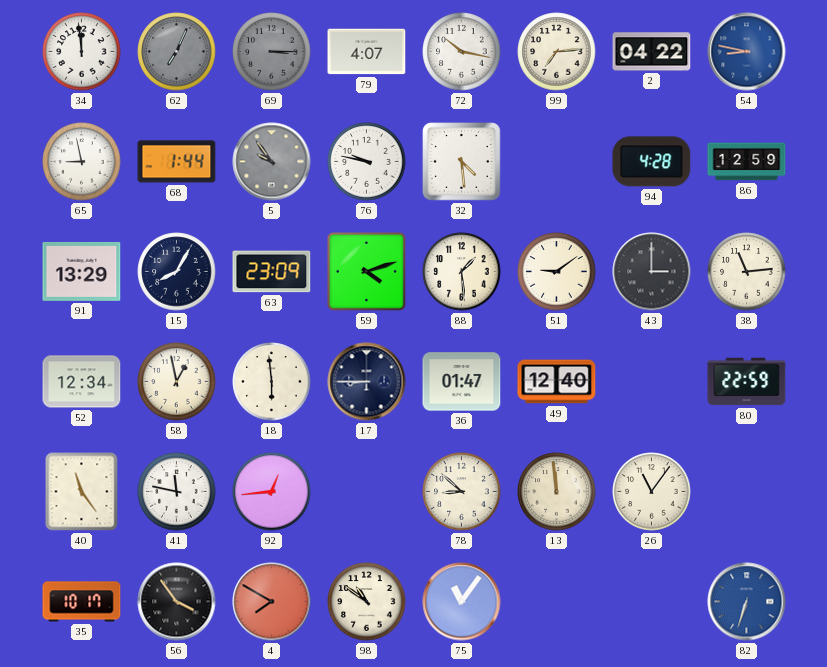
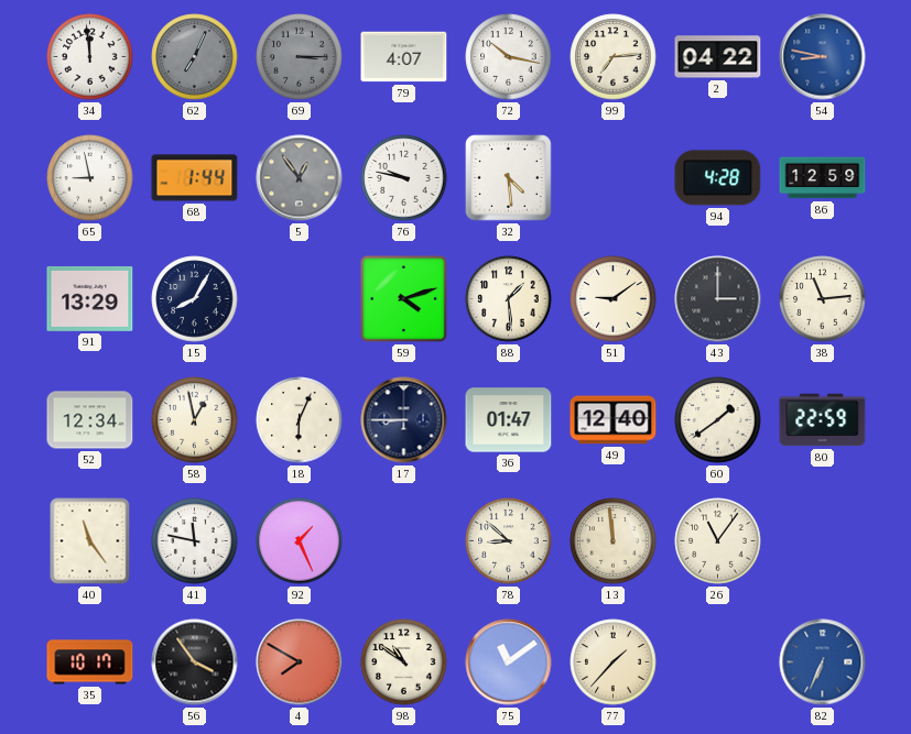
5: 9:54 -> 12:54
63: 23:09 -> none
18: 5:59 -> 6:04
60: none -> 1:39
92: 12:44 -> 1:26
75: 11:06 -> 11:09
77: none -> 1:37
82: 6:33 -> 6:34
